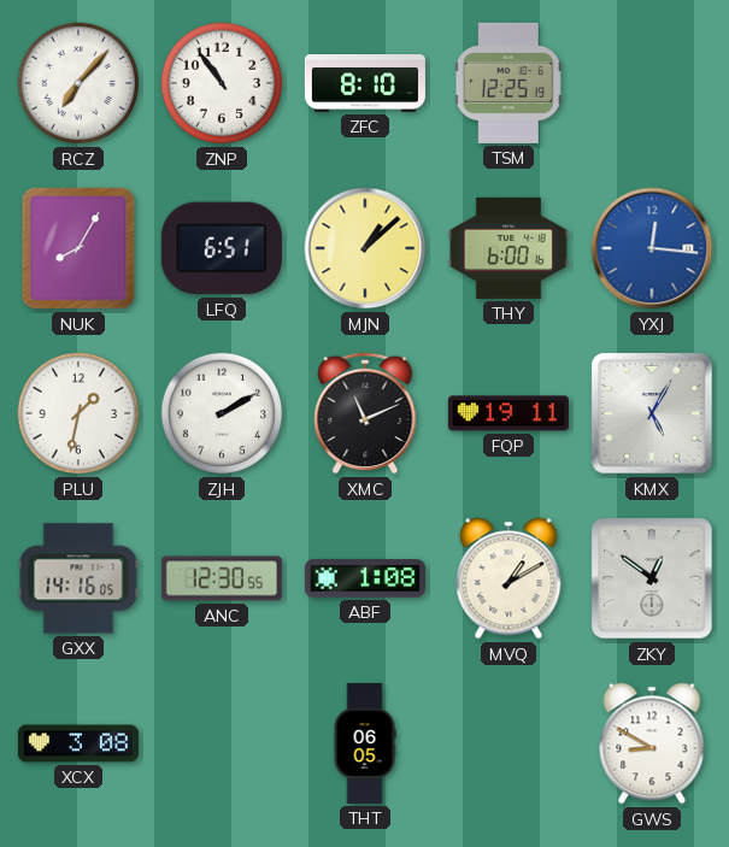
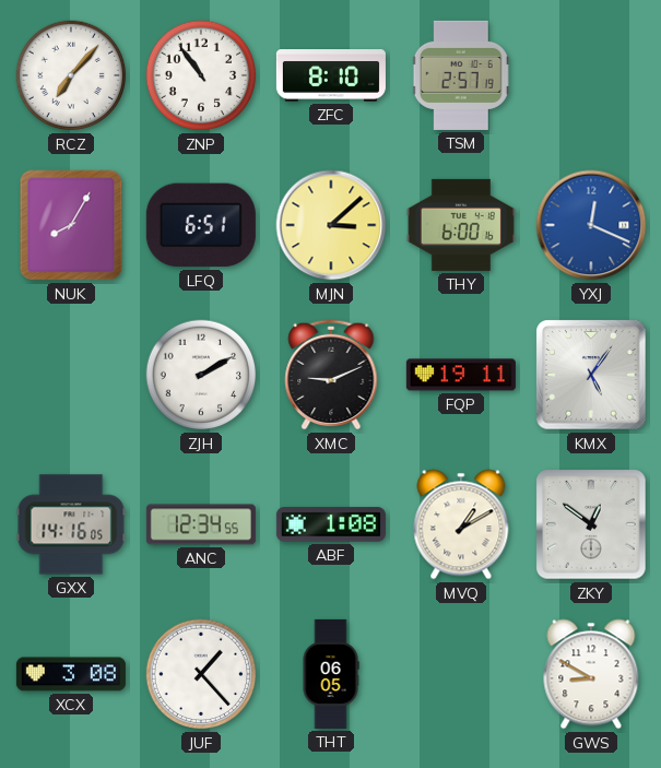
TSM: 12:25 -> 2:57
MJN: 1:08 -> 3:08
YXJ: 12:16 -> 12:19
PLU: 1:32 -> none
XMC: 11:11 -> 9:11
KMX: 5:05 -> 5:06
ANC: 12:30 -> 12:34
JUF: none -> 1:23
